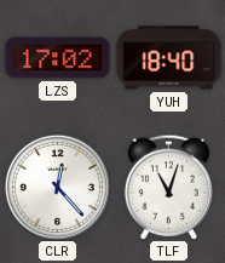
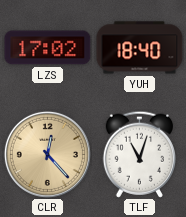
CLR dial: white -> champagne
